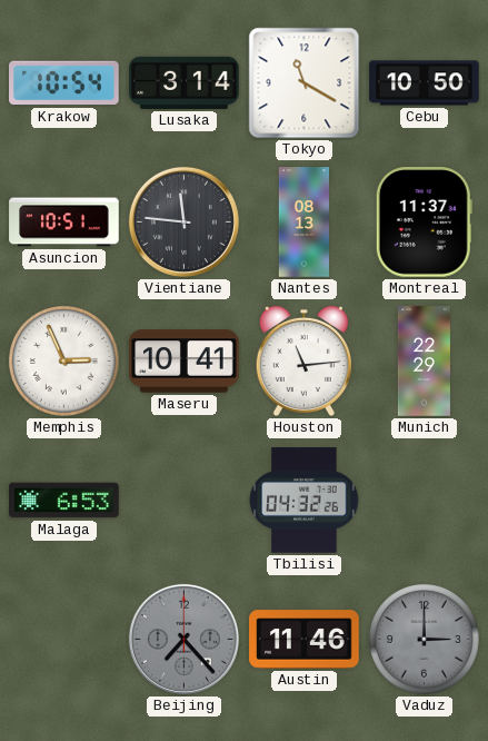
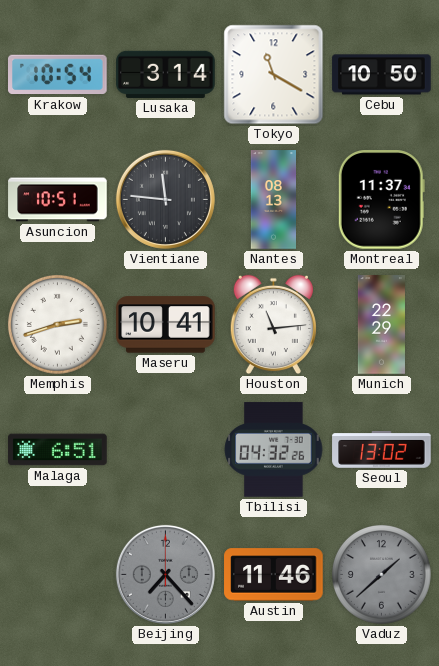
Memphis: 2:56 -> 2:42
Malaga: 6:53 -> 6:51
Seoul: none -> 13:02
Vaduz: 3:00 -> 1:38
